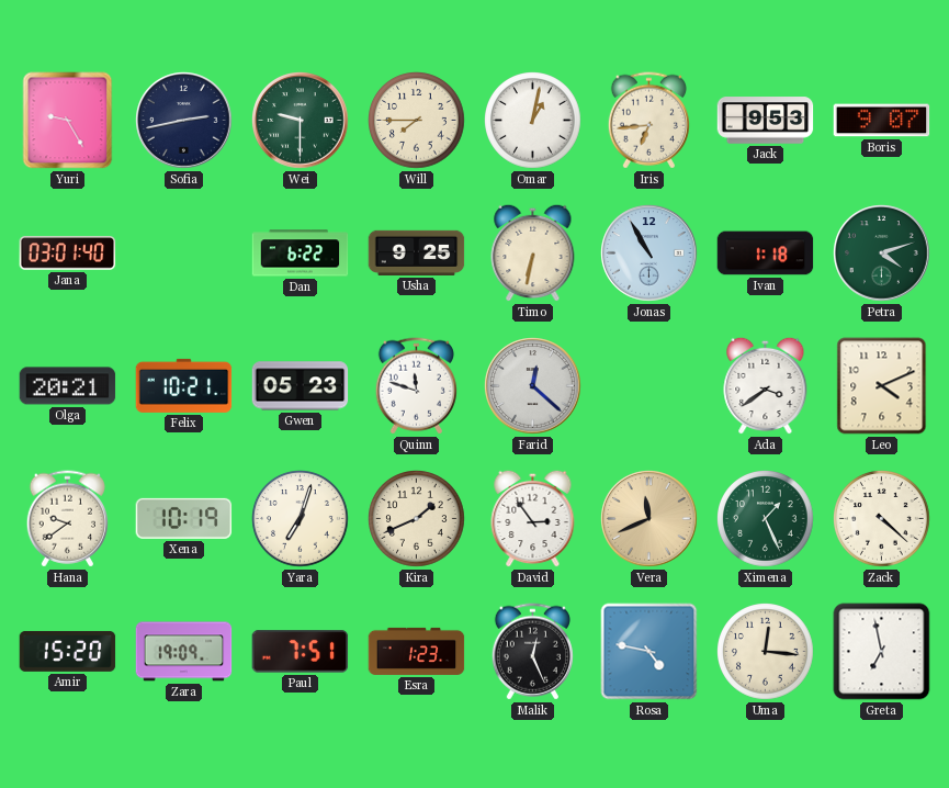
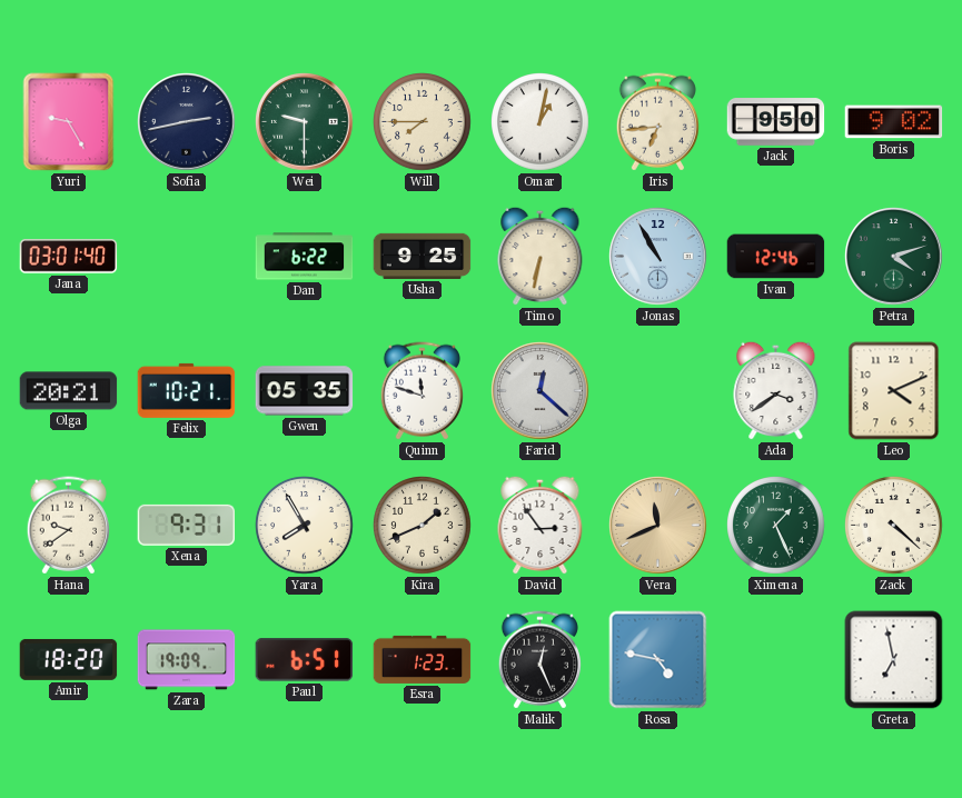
Jack: 9:53 -> 9:50
Boris: 9:07 -> 9:02
Ivan: 1:18 -> 12:46
Gwen: 05:23 -> 05:35
Xena: 10:19 -> 9:31
Yara: 7:03 -> 7:55
Amir: 15:20 -> 18:20
Paul: 7:51 -> 6:51
Uma: 12:16 -> none
